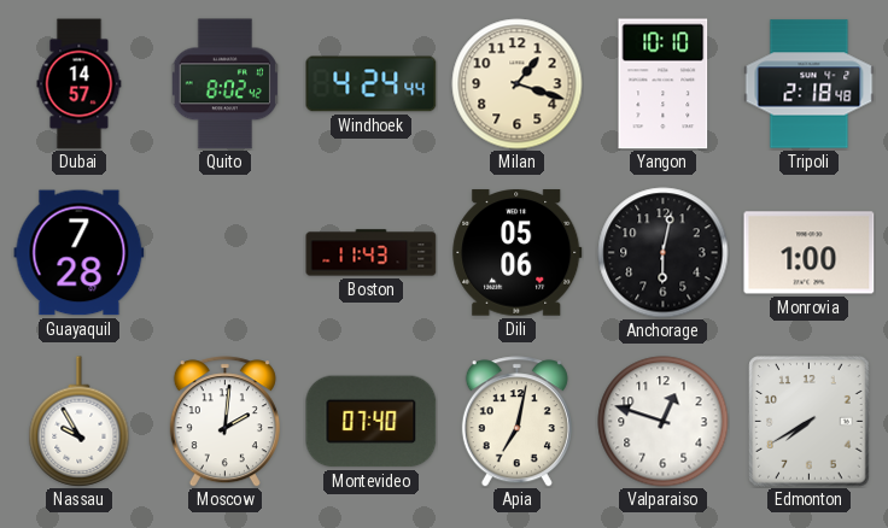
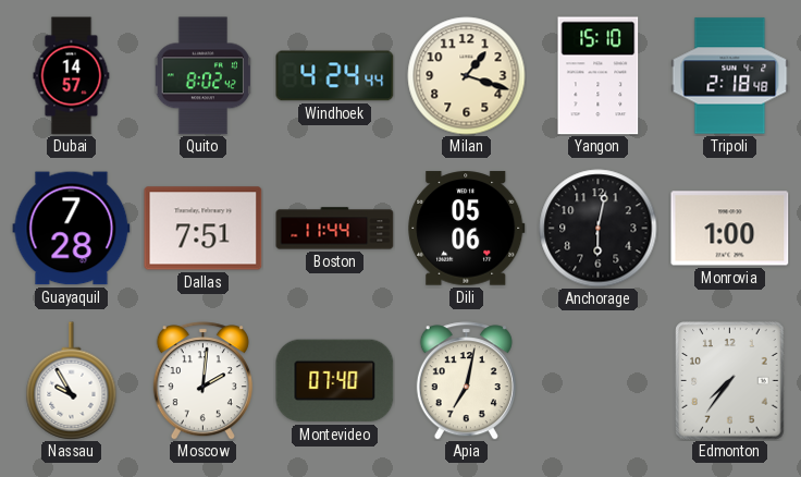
Yangon: 10:10 -> 15:10
Dallas: none -> 7:51
Boston: 11:43 -> 11:44
Valparaiso: 12:48 -> none
Edmonton: 7:40 -> 7:36
